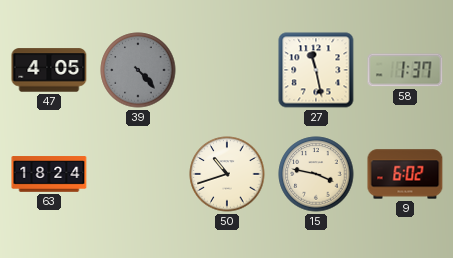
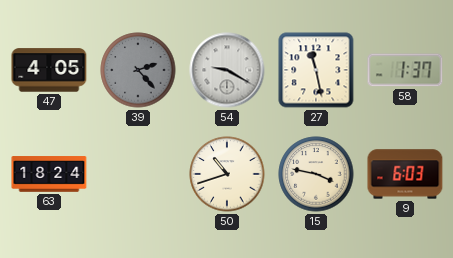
39: 4:23 -> 2:23
54: none -> 9:20
9: 6:02 -> 6:03
